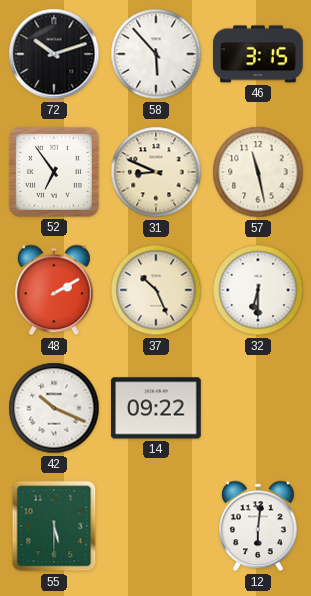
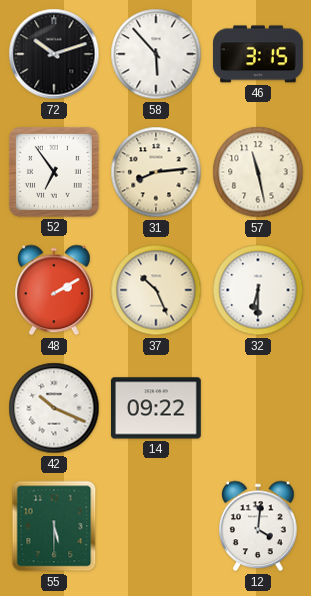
31: 8:49 -> 8:14
12: 6:01 -> 4:01
